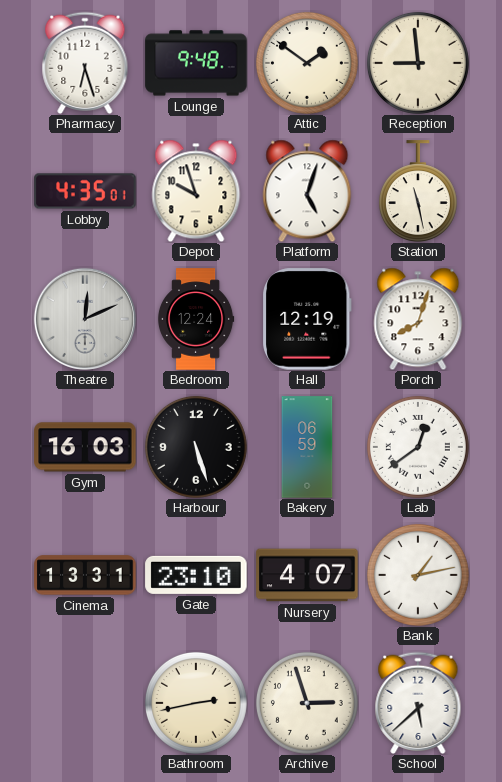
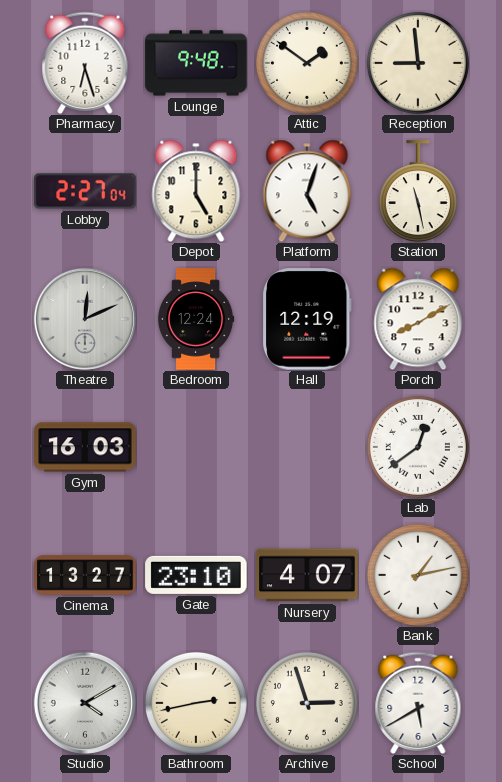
Lobby: 4:35 -> 2:27
Depot: 9:57 -> 5:00
Porch: 8:03 -> 8:10
Harbour: 5:27 -> none
Bakery: 06:59 -> none
Cinema: 13:31 -> 13:27
Studio: none -> 4:10
School: 5:38 -> 5:40
